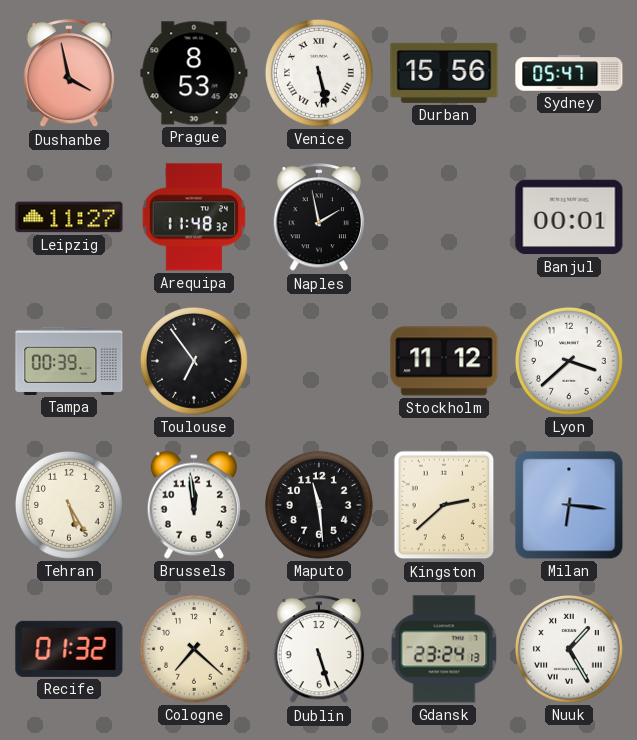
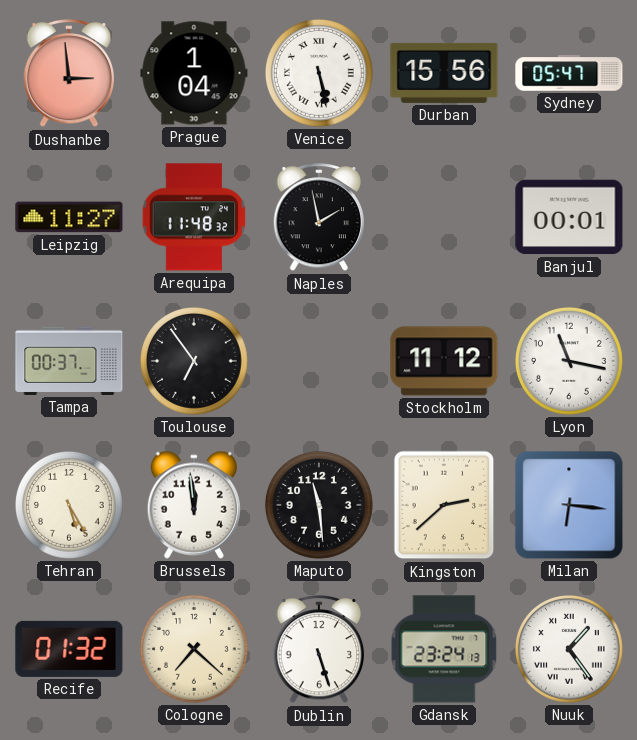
Dushanbe: 3:58 -> 2:59
Prague: 8:53 -> 1:04
Tampa: 00:39 -> 00:37
Lyon: 3:38 -> 11:17
Nuuk: 1:25 -> 1:24
